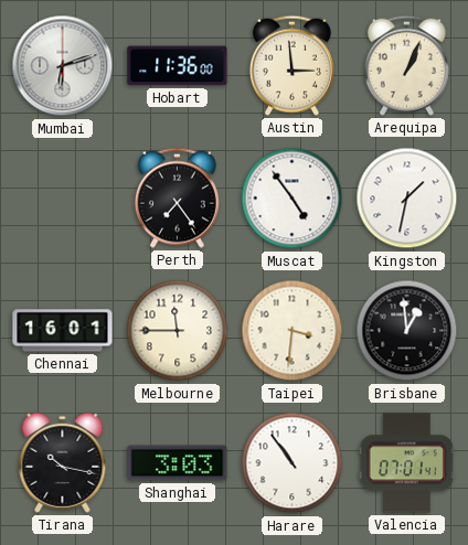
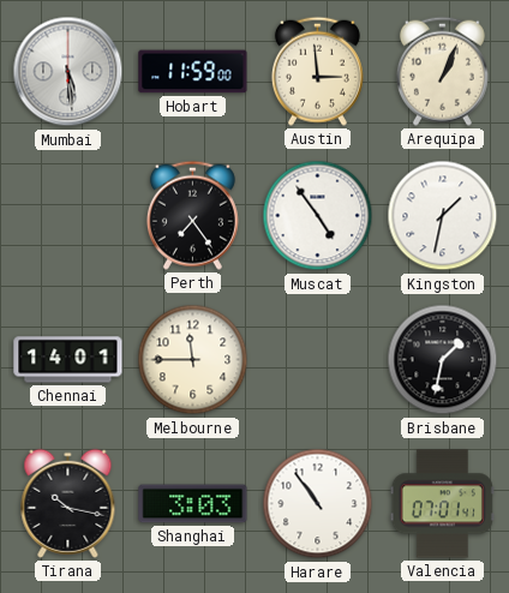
Mumbai: 6:12 -> 5:29
Hobart: 11:36 -> 11:59
Chennai: 16:01 -> 14:01
Taipei: 3:31 -> none
Brisbane: 12:59 -> 1:32
